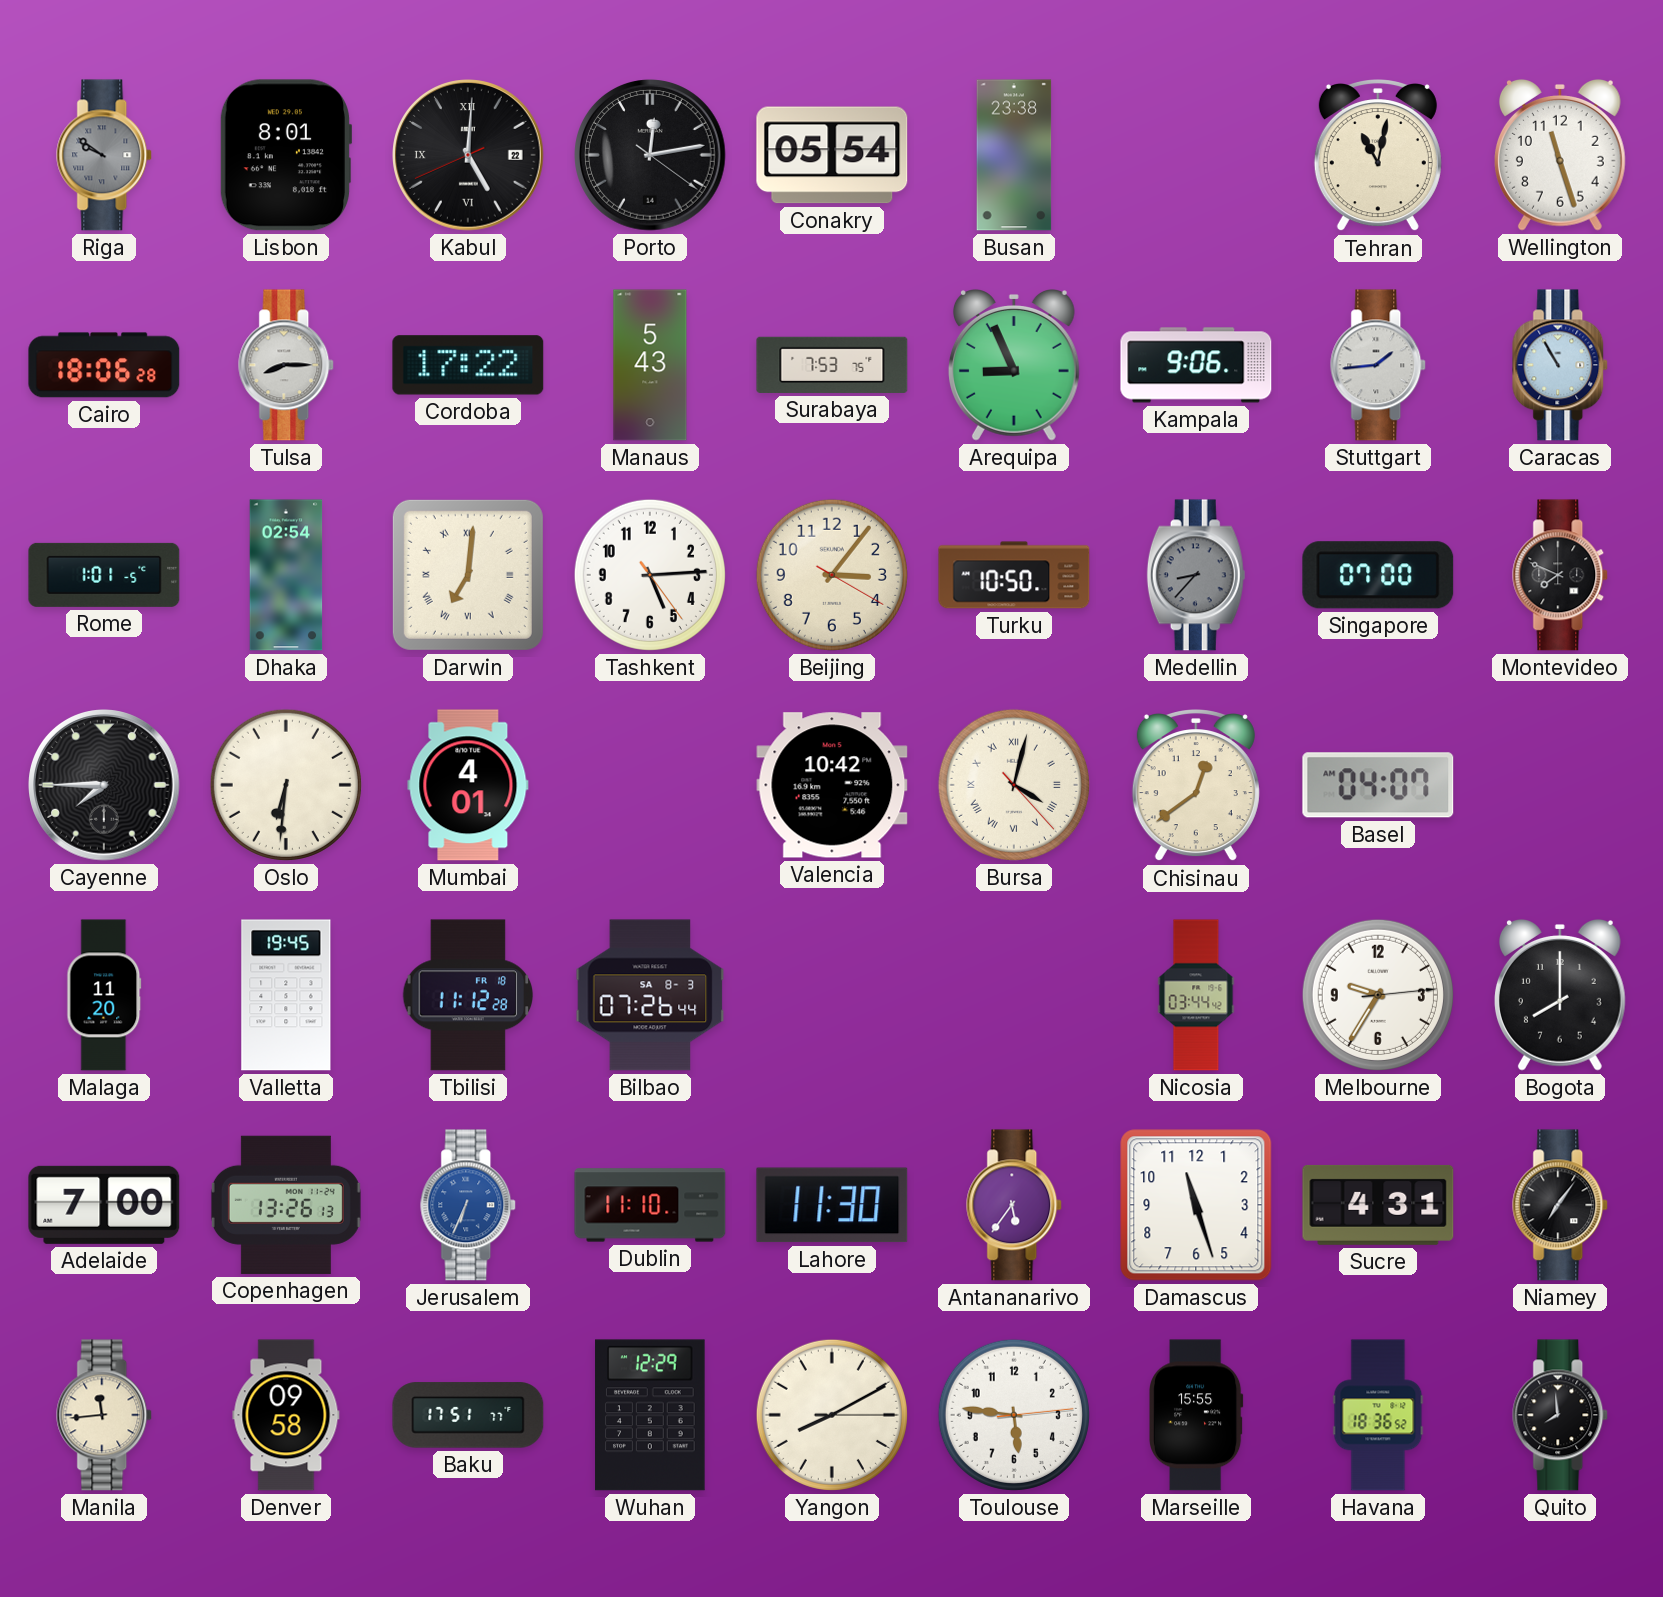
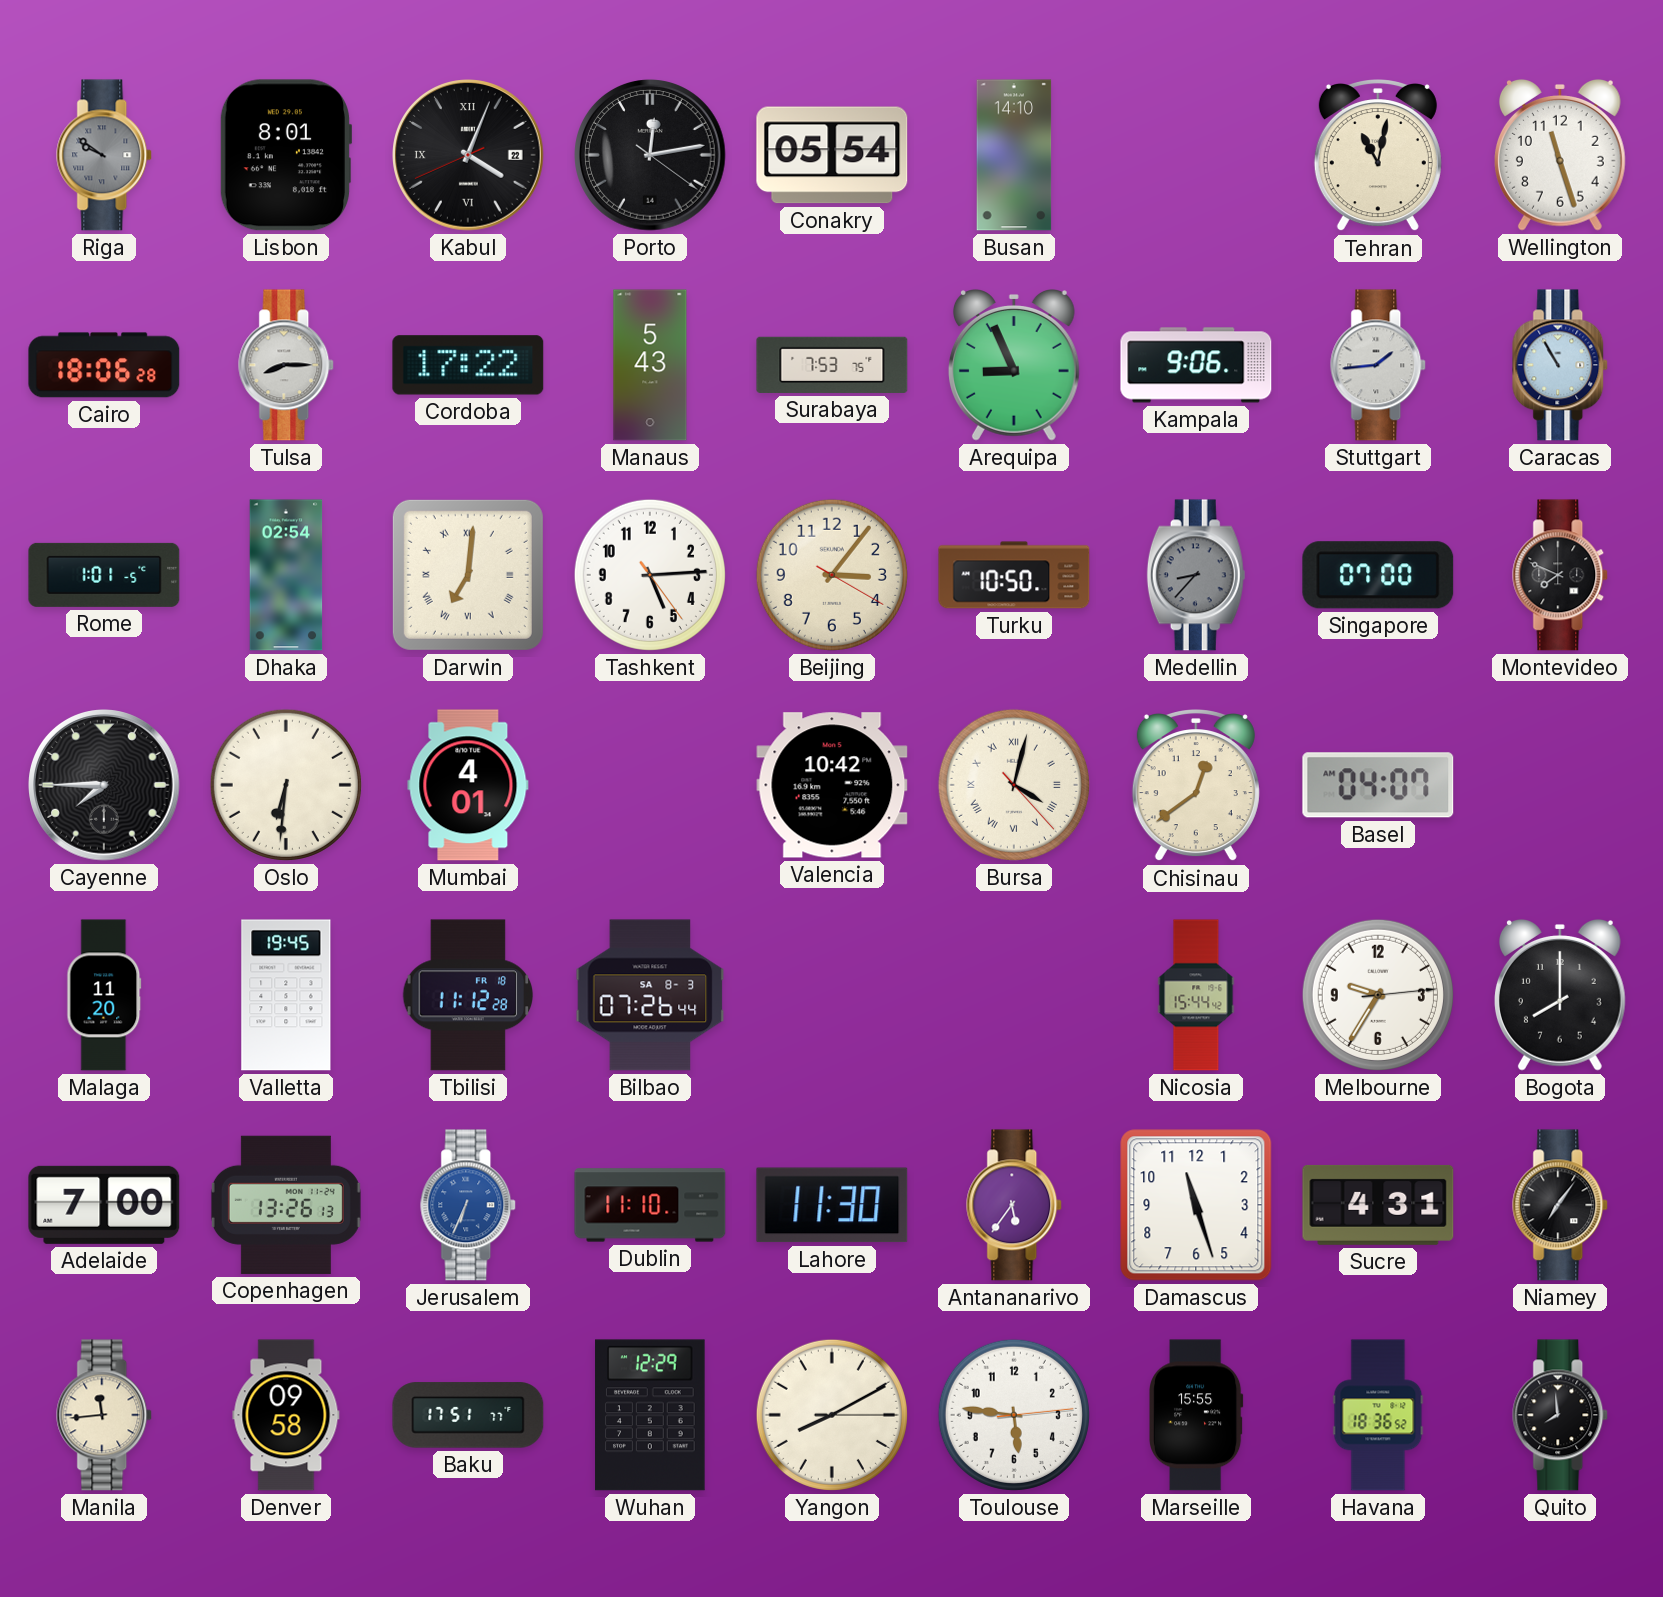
Kabul: 5:00 -> 4:03
Busan: 23:38 -> 14:10
Nicosia: 03:44 -> 15:44
